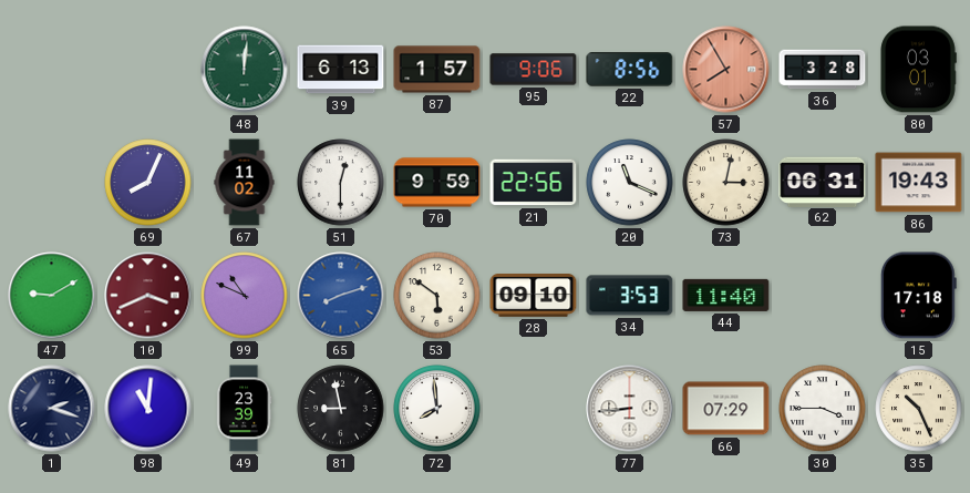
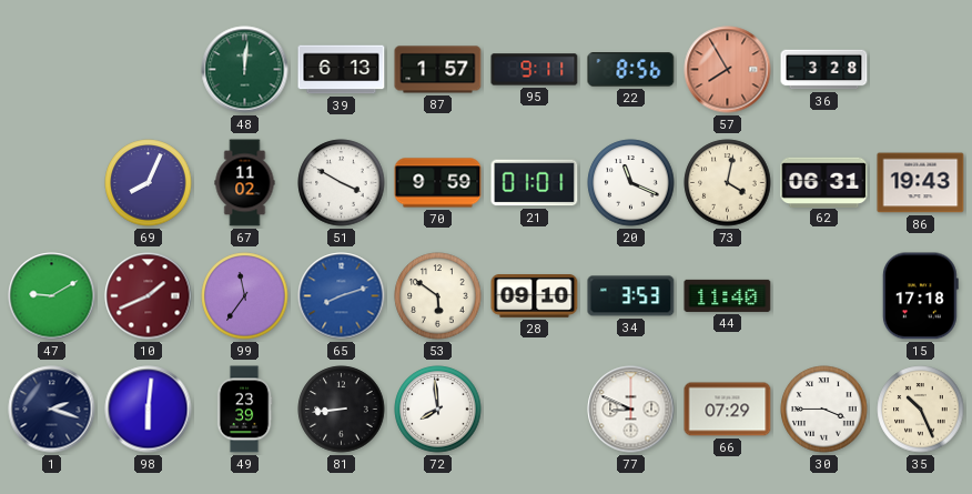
95: 9:06 -> 9:11
80: 03:01 -> none
51: 12:30 -> 3:50
21: 22:56 -> 01:01
73: 3:02 -> 4:02
10: 3:41 -> 1:41
99: 10:49 -> 11:36
98: 11:01 -> 6:01
81: 8:58 -> 8:44
77: 8:44 -> 8:49
